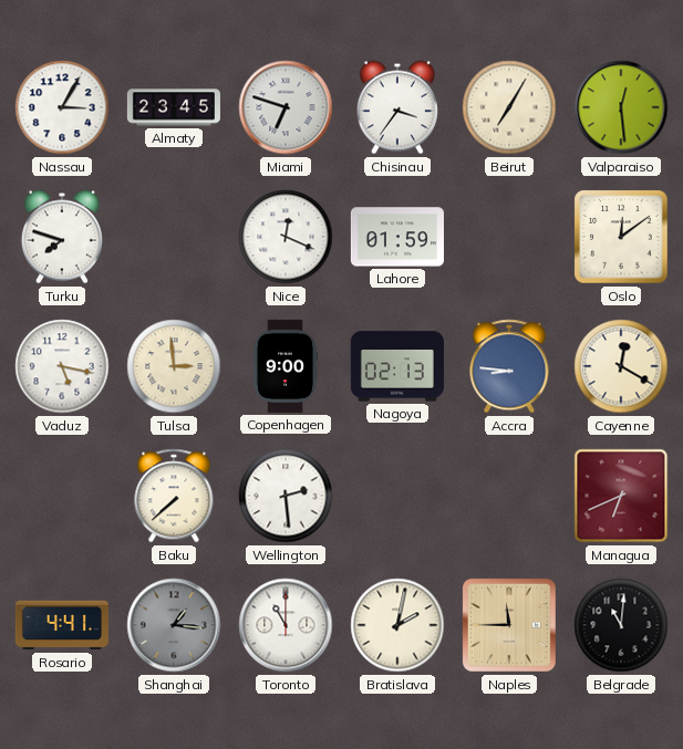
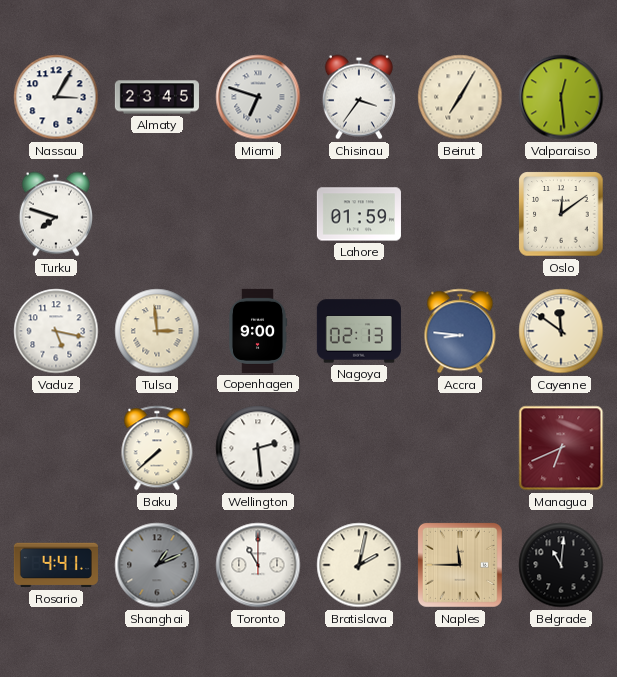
Nice: 12:19 -> none
Cayenne: 12:20 -> 11:51
Shanghai: 1:16 -> 1:11
